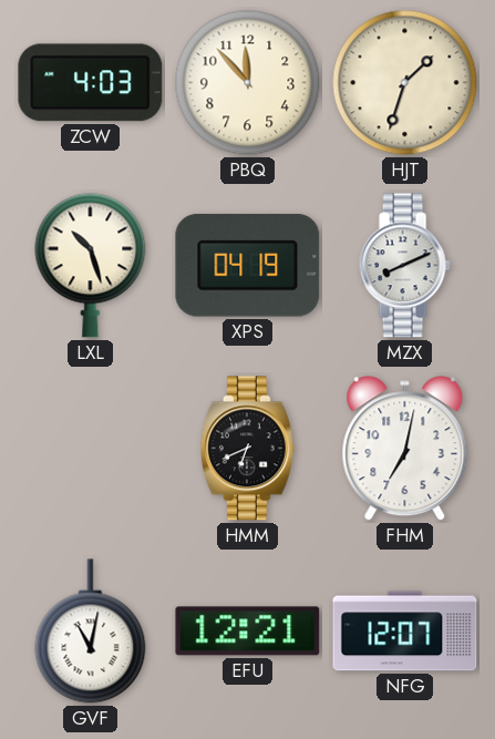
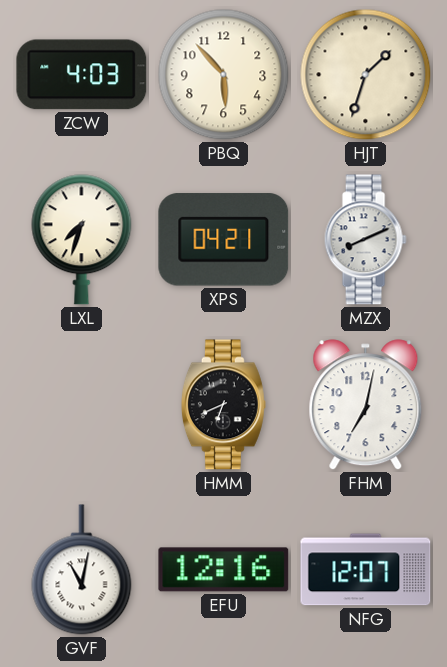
PBQ: 11:53 -> 5:53
LXL: 10:27 -> 7:33
XPS: 04:19 -> 04:21
EFU: 12:21 -> 12:16
